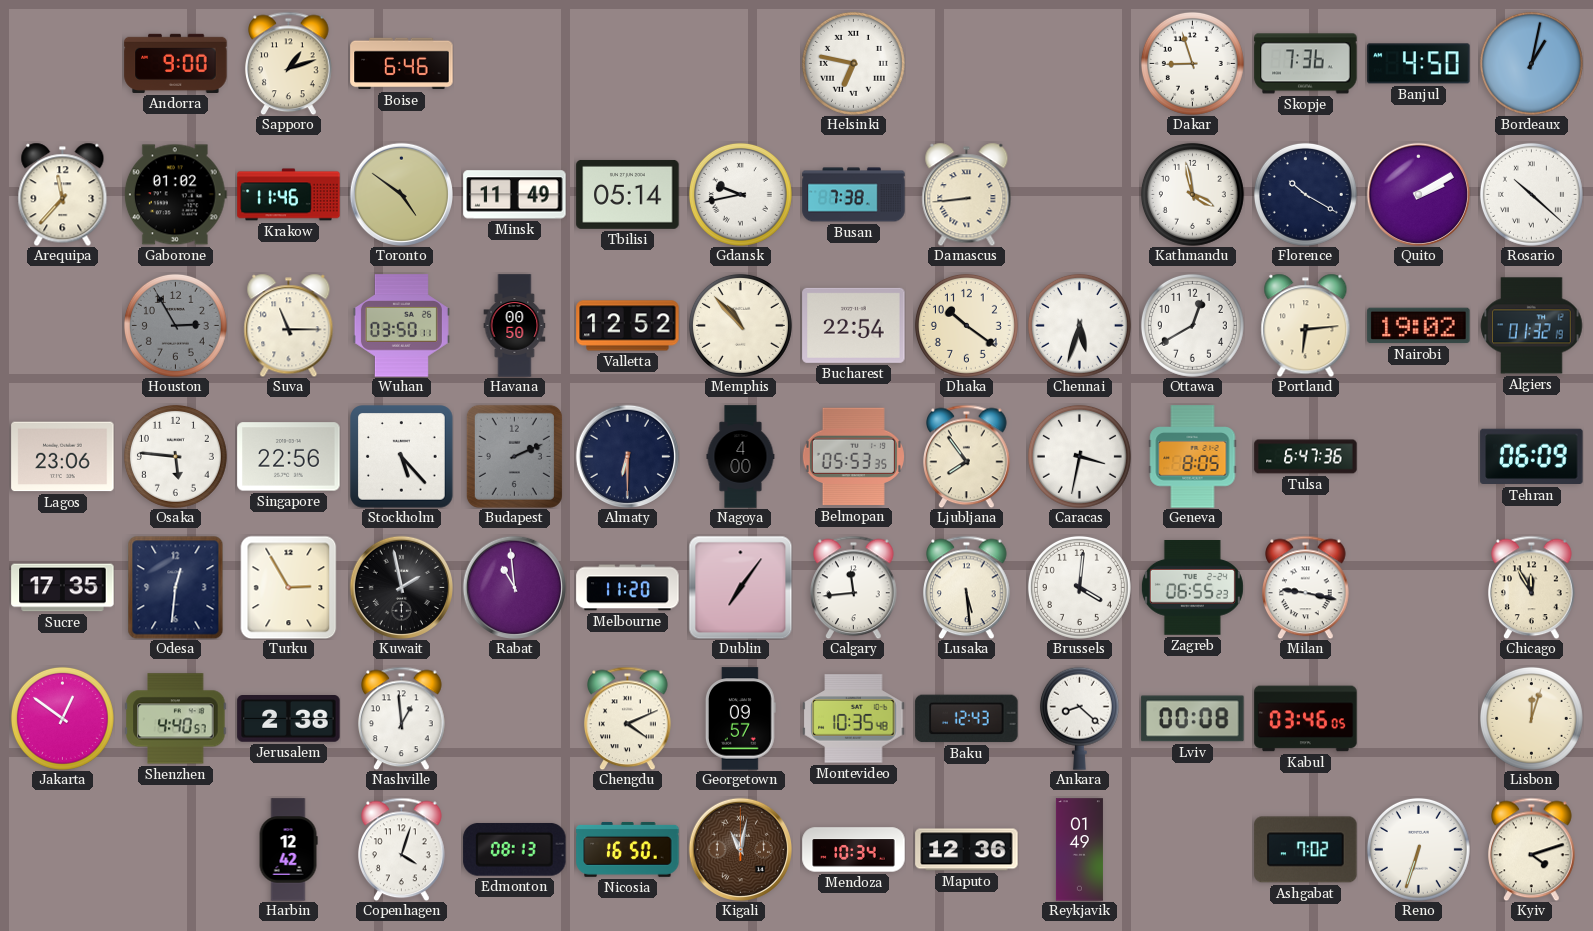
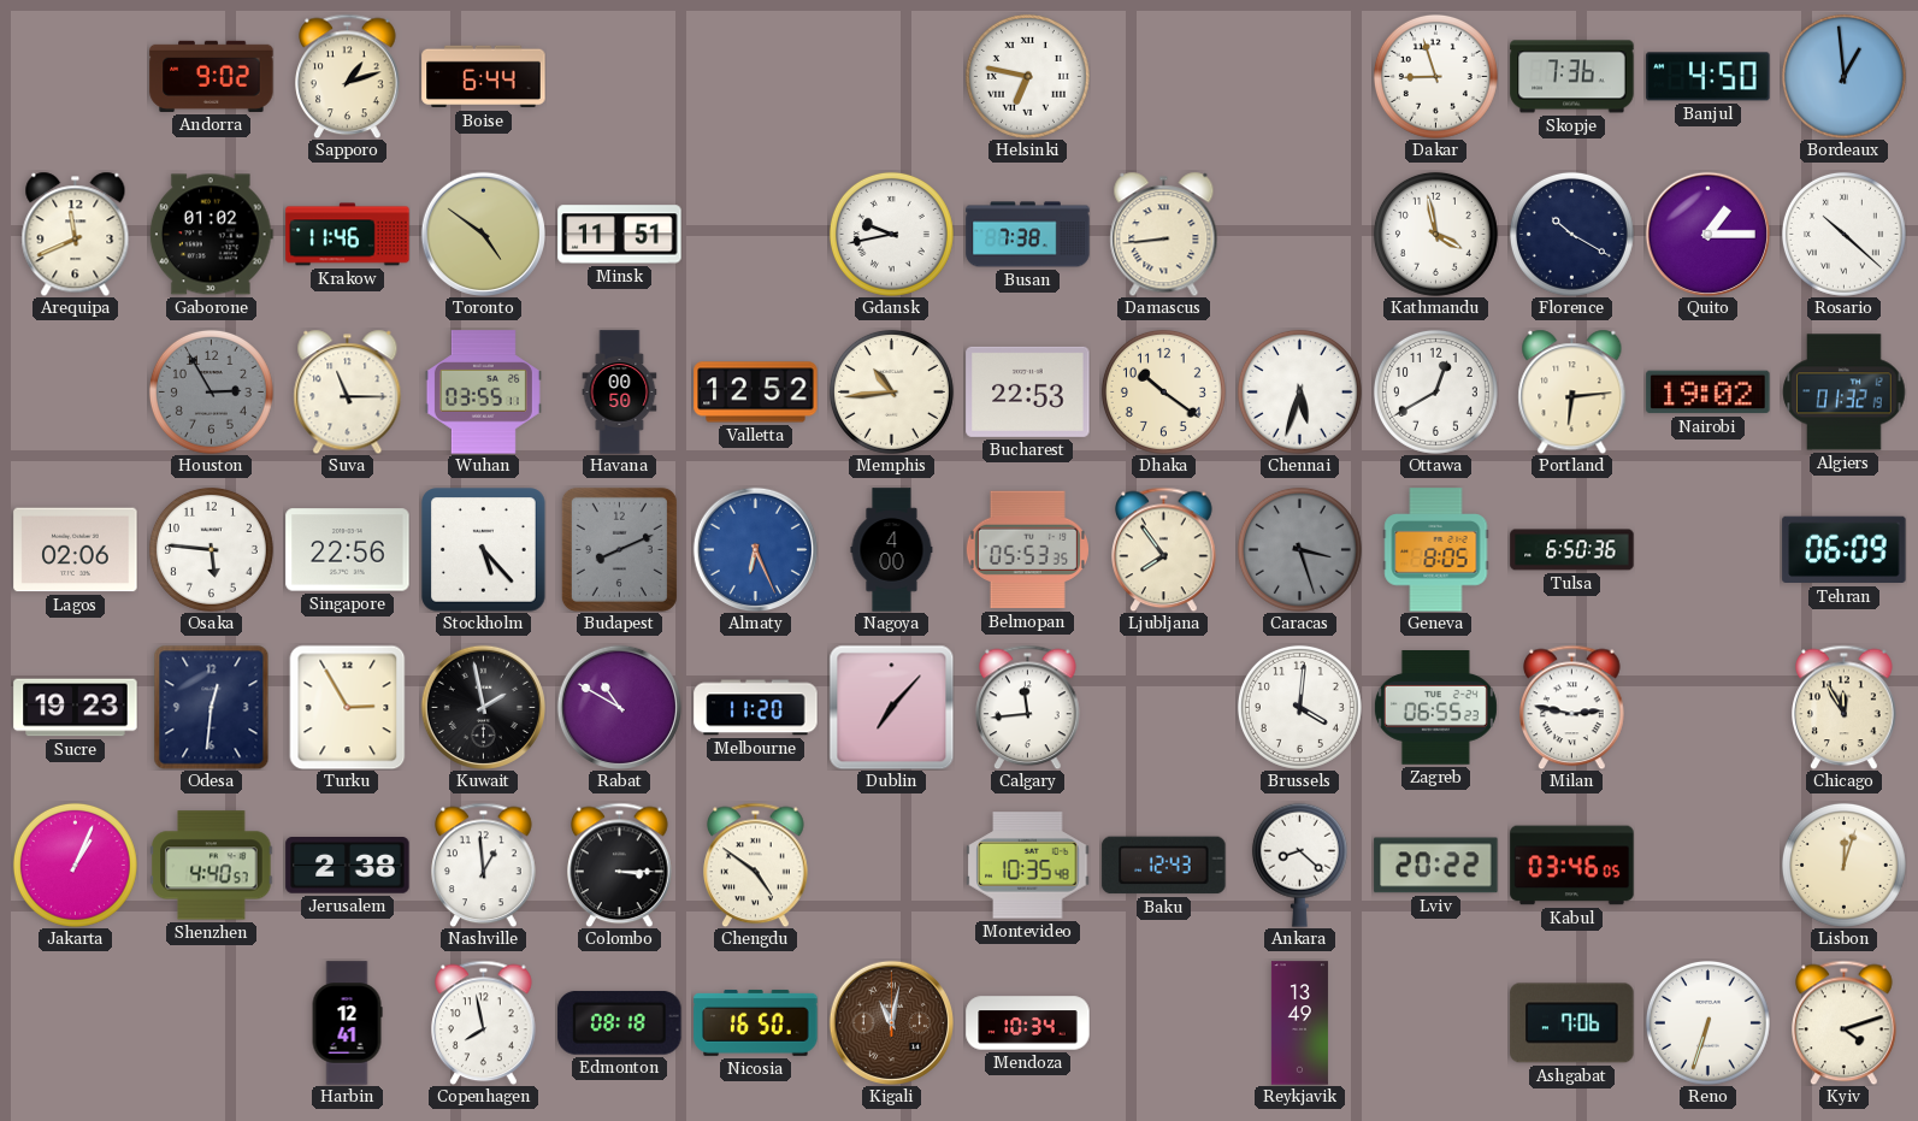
Andorra: 9:00 -> 9:02
Boise: 6:46 -> 6:44
Bordeaux: 1:02 -> 12:59
Arequipa: 11:37 -> 11:41
Minsk: 11:49 -> 11:51
Tbilisi: 05:14 -> none
Quito: 2:10 -> 1:15
Wuhan: 03:50 -> 03:55
Memphis: 10:53 -> 10:44
Bucharest: 22:54 -> 22:53
Lagos: 23:06 -> 02:06
Budapest: 2:11 -> 8:11
Almaty: 6:30 -> 6:26
Almaty dial: navy -> blue
Caracas: 3:32 -> 3:27
Caracas dial: white -> grey
Tulsa: 6:47 -> 6:50
Sucre: 17:35 -> 19:23
Rabat: 10:59 -> 10:50
Dublin: 7:06 -> 7:07
Lusaka: 5:29 -> none
Milan: 9:17 -> 2:47
Jakarta: 12:51 -> 1:04
Colombo: none -> 3:15
Chengdu: 4:11 -> 4:51
Georgetown: 09:57 -> none
Lviv: 00:08 -> 20:22
Harbin: 12:42 -> 12:41
Copenhagen: 4:03 -> 7:58
Edmonton: 08:13 -> 08:18
Maputo: 12:36 -> none
Reykjavik: 01:49 -> 13:49
Ashgabat: 7:02 -> 7:06
